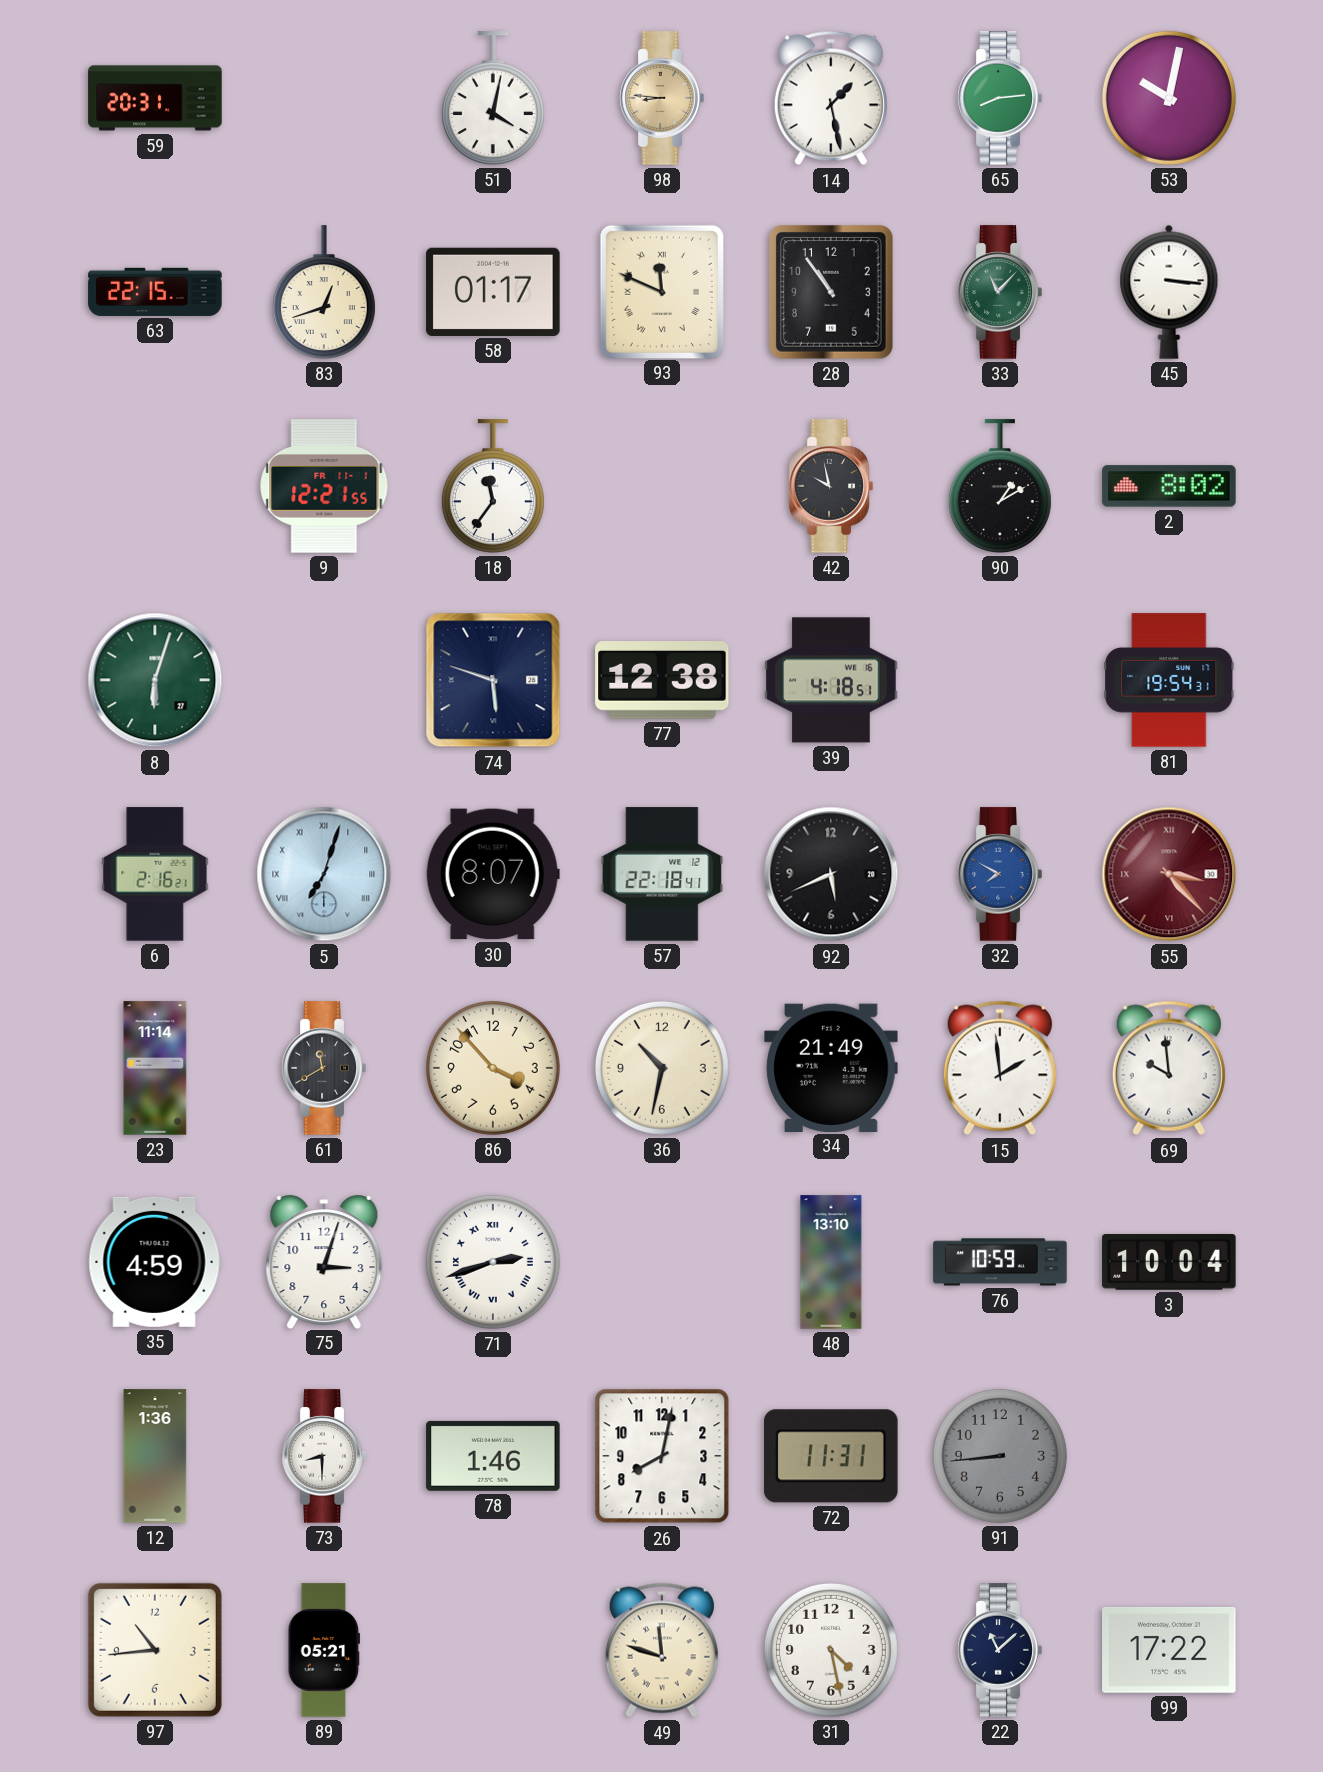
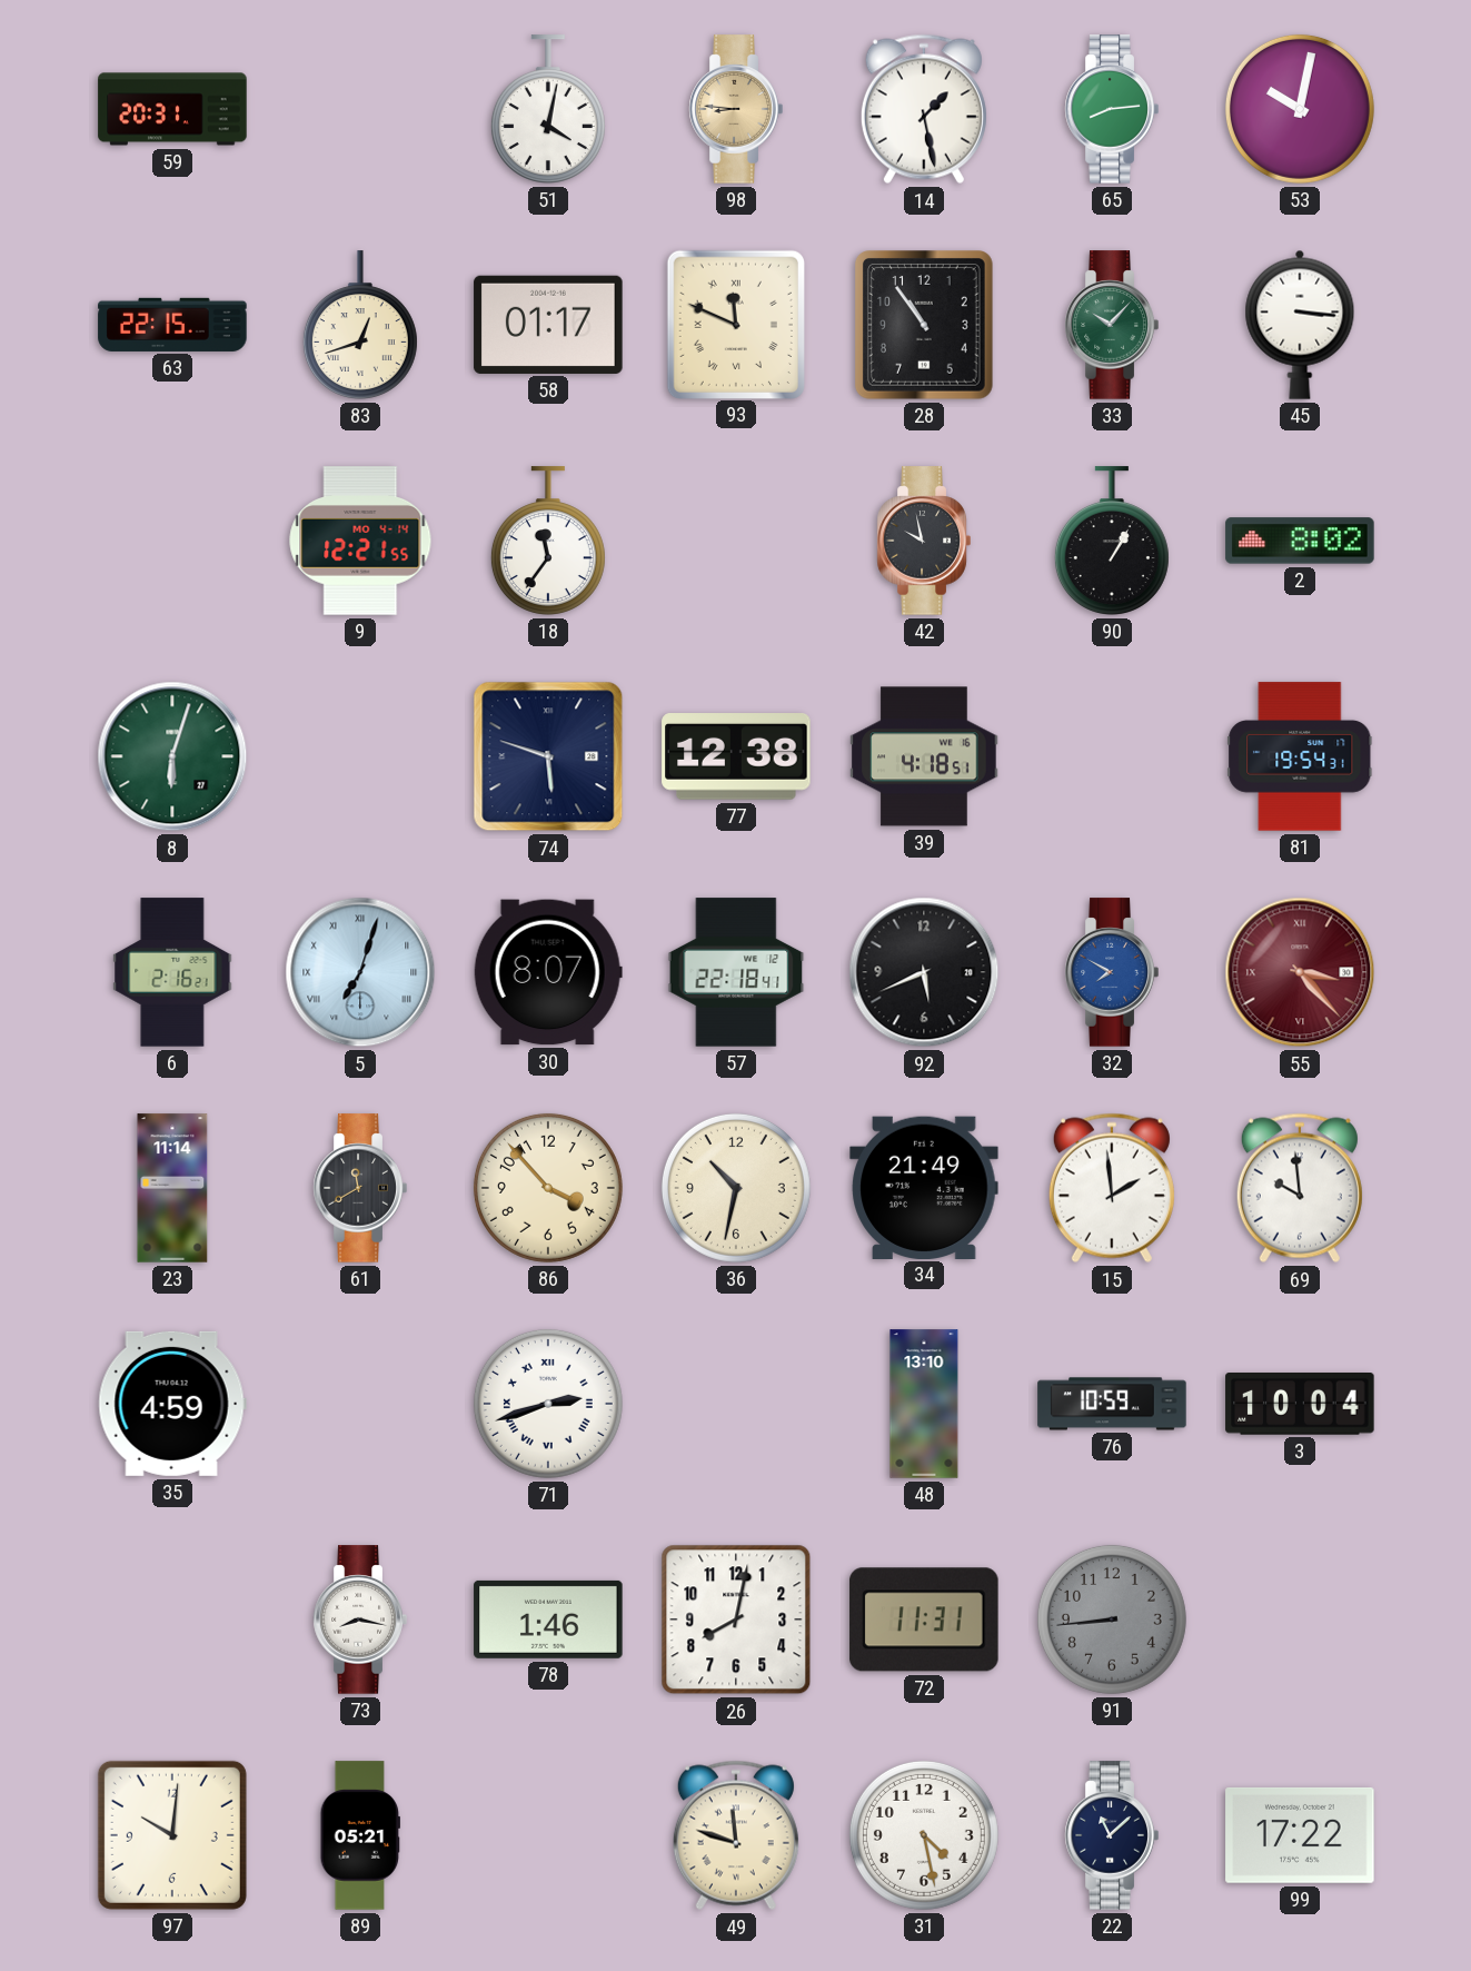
33: 11:07 -> 10:07
9 date: FR 11-1 -> MO 4-14
90: 1:10 -> 1:05
75: 3:03 -> none
12: 1:36 -> none
73: 8:30 -> 8:17
97: 10:44 -> 10:01
